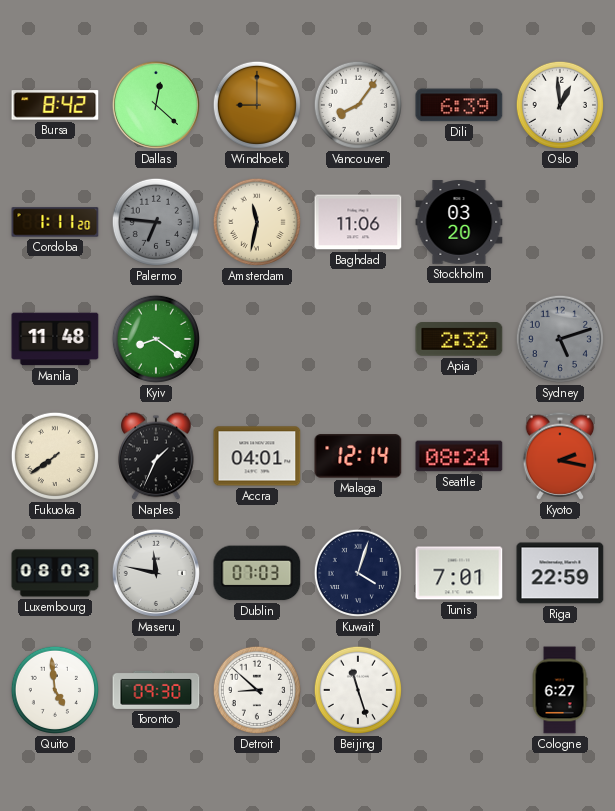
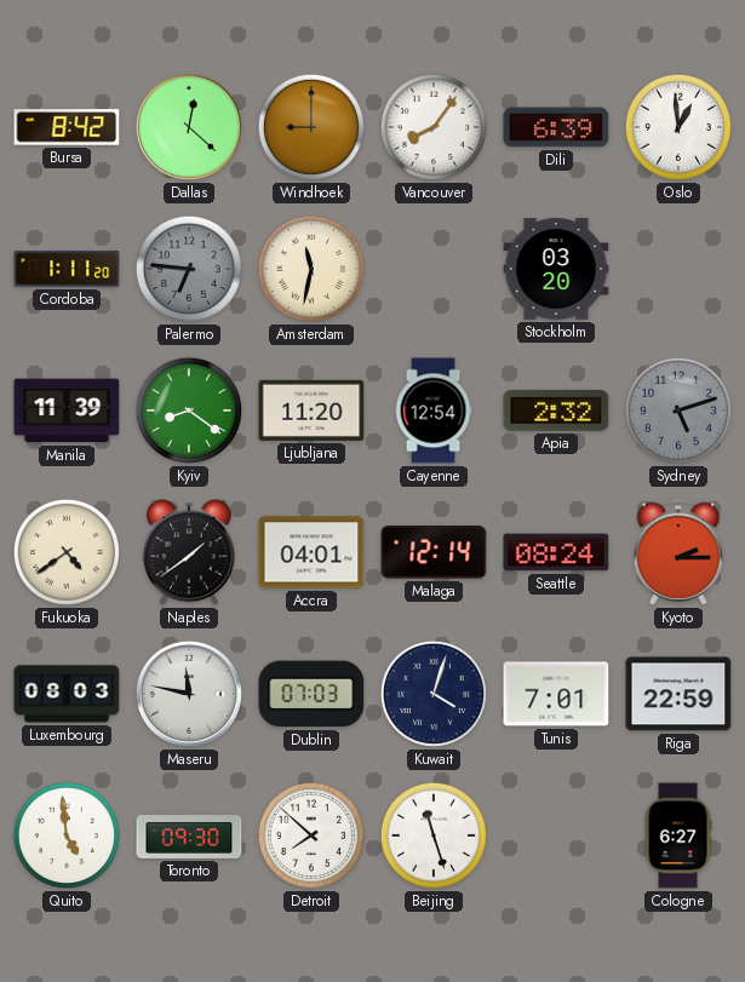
Baghdad: 11:06 -> none
Manila: 11:48 -> 11:39
Ljubljana: none -> 11:20
Cayenne: none -> 12:54
Fukuoka: 7:39 -> 4:39
Naples: 1:34 -> 1:39
Kyoto: 2:17 -> 2:15
Detroit: 8:52 -> 7:52
